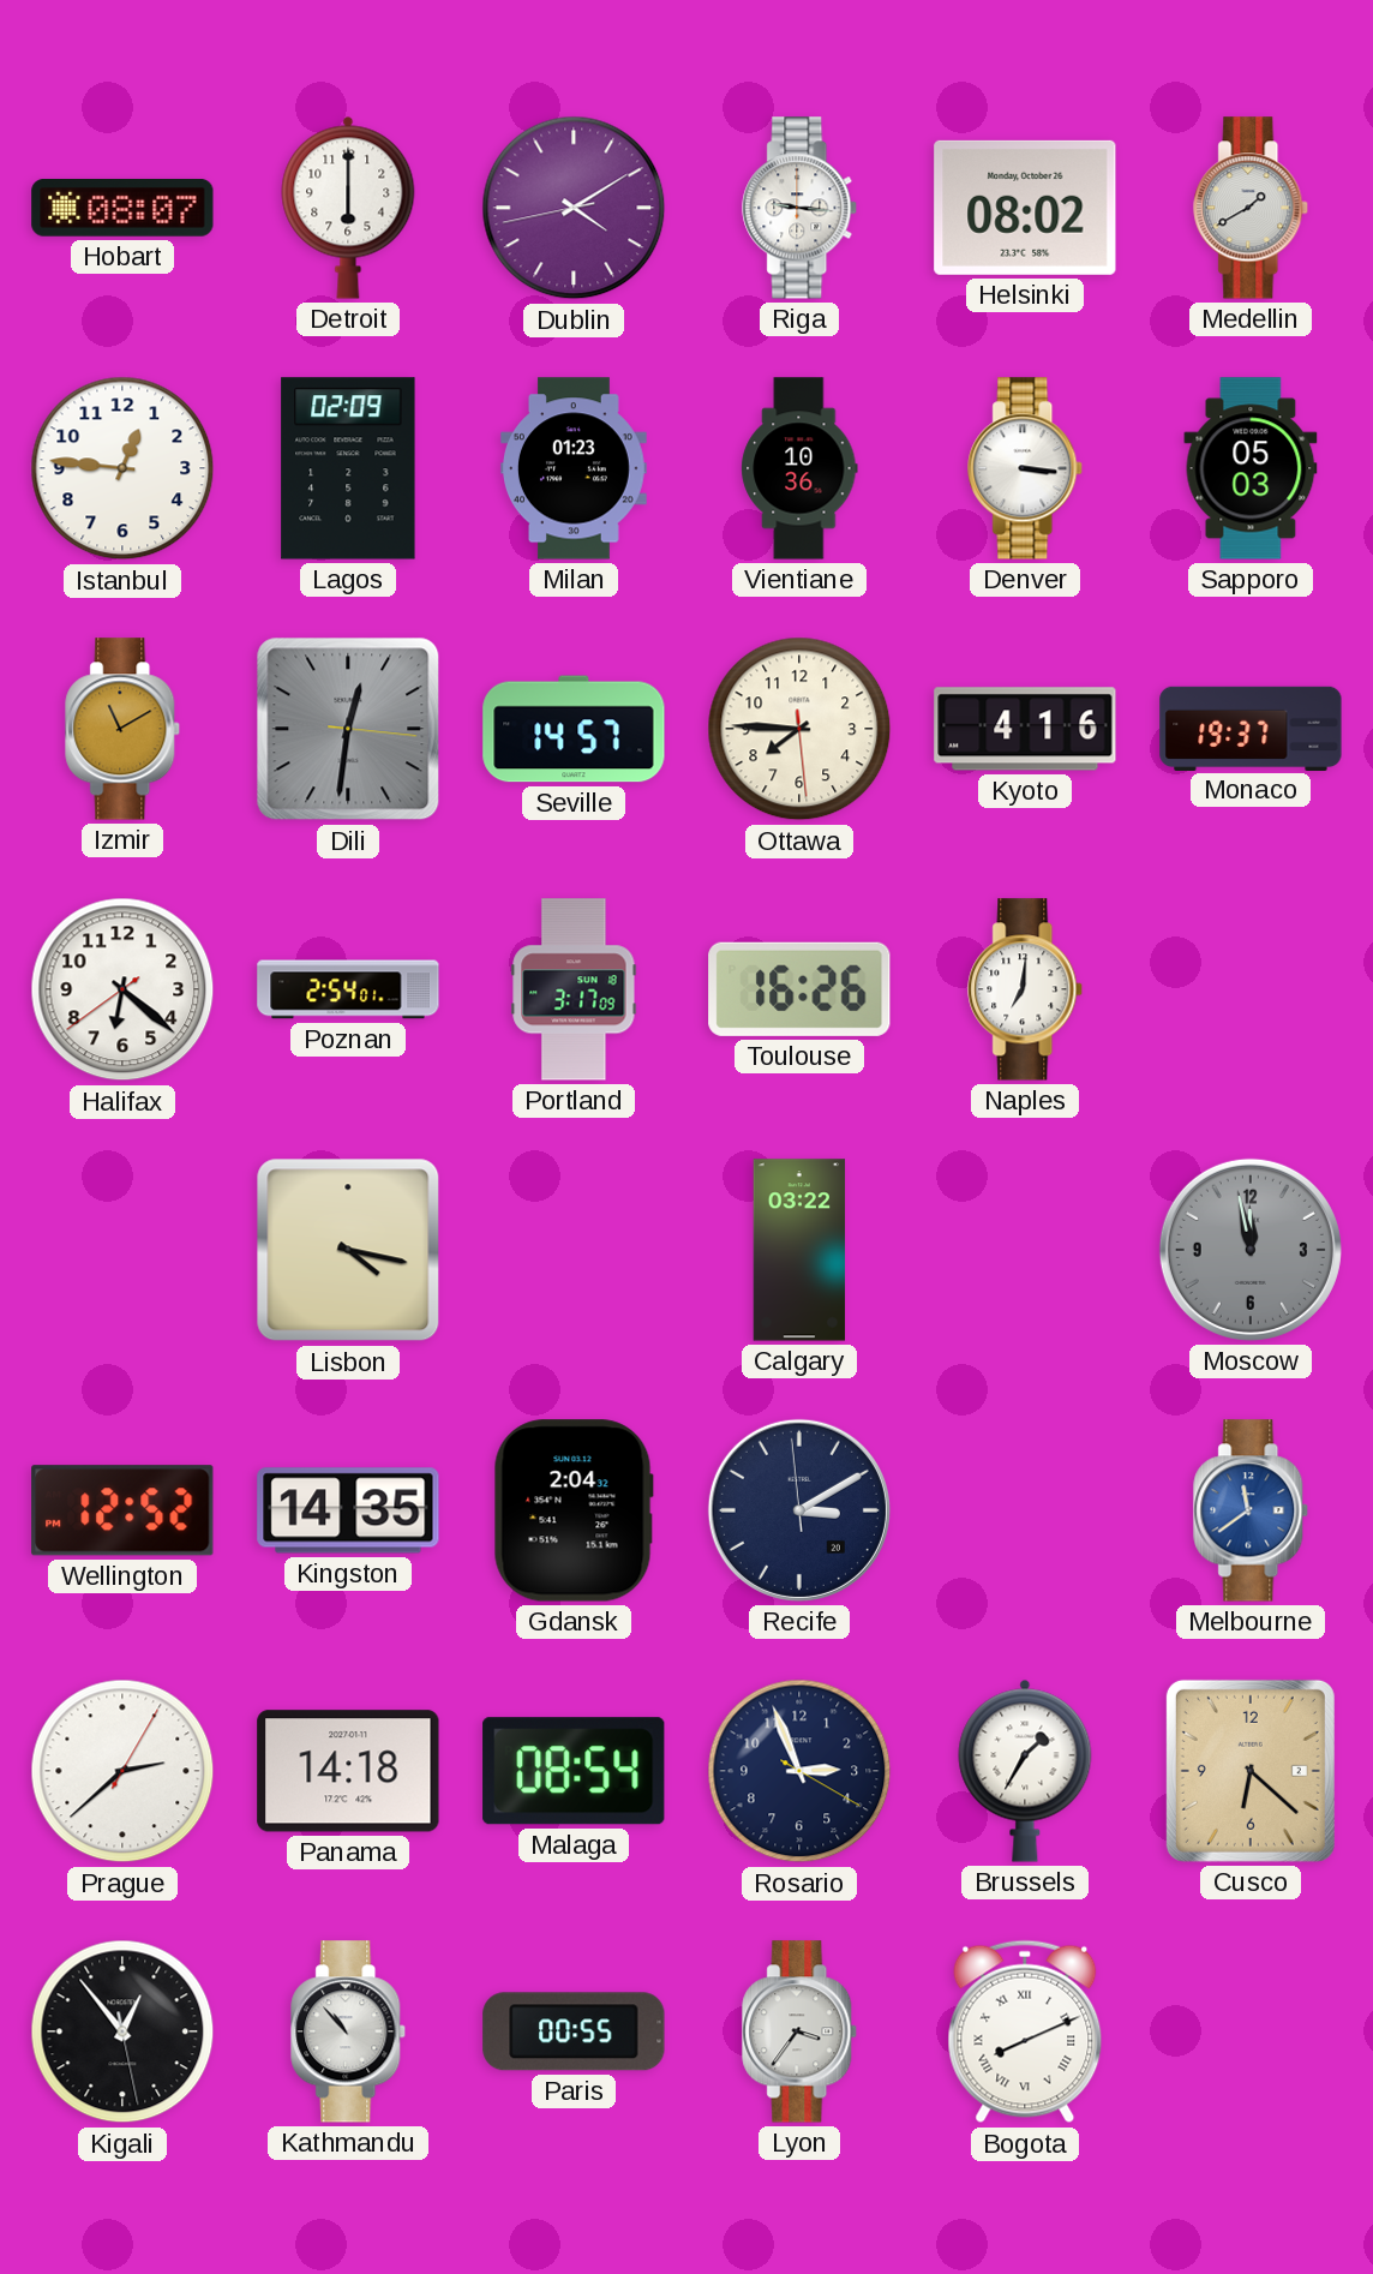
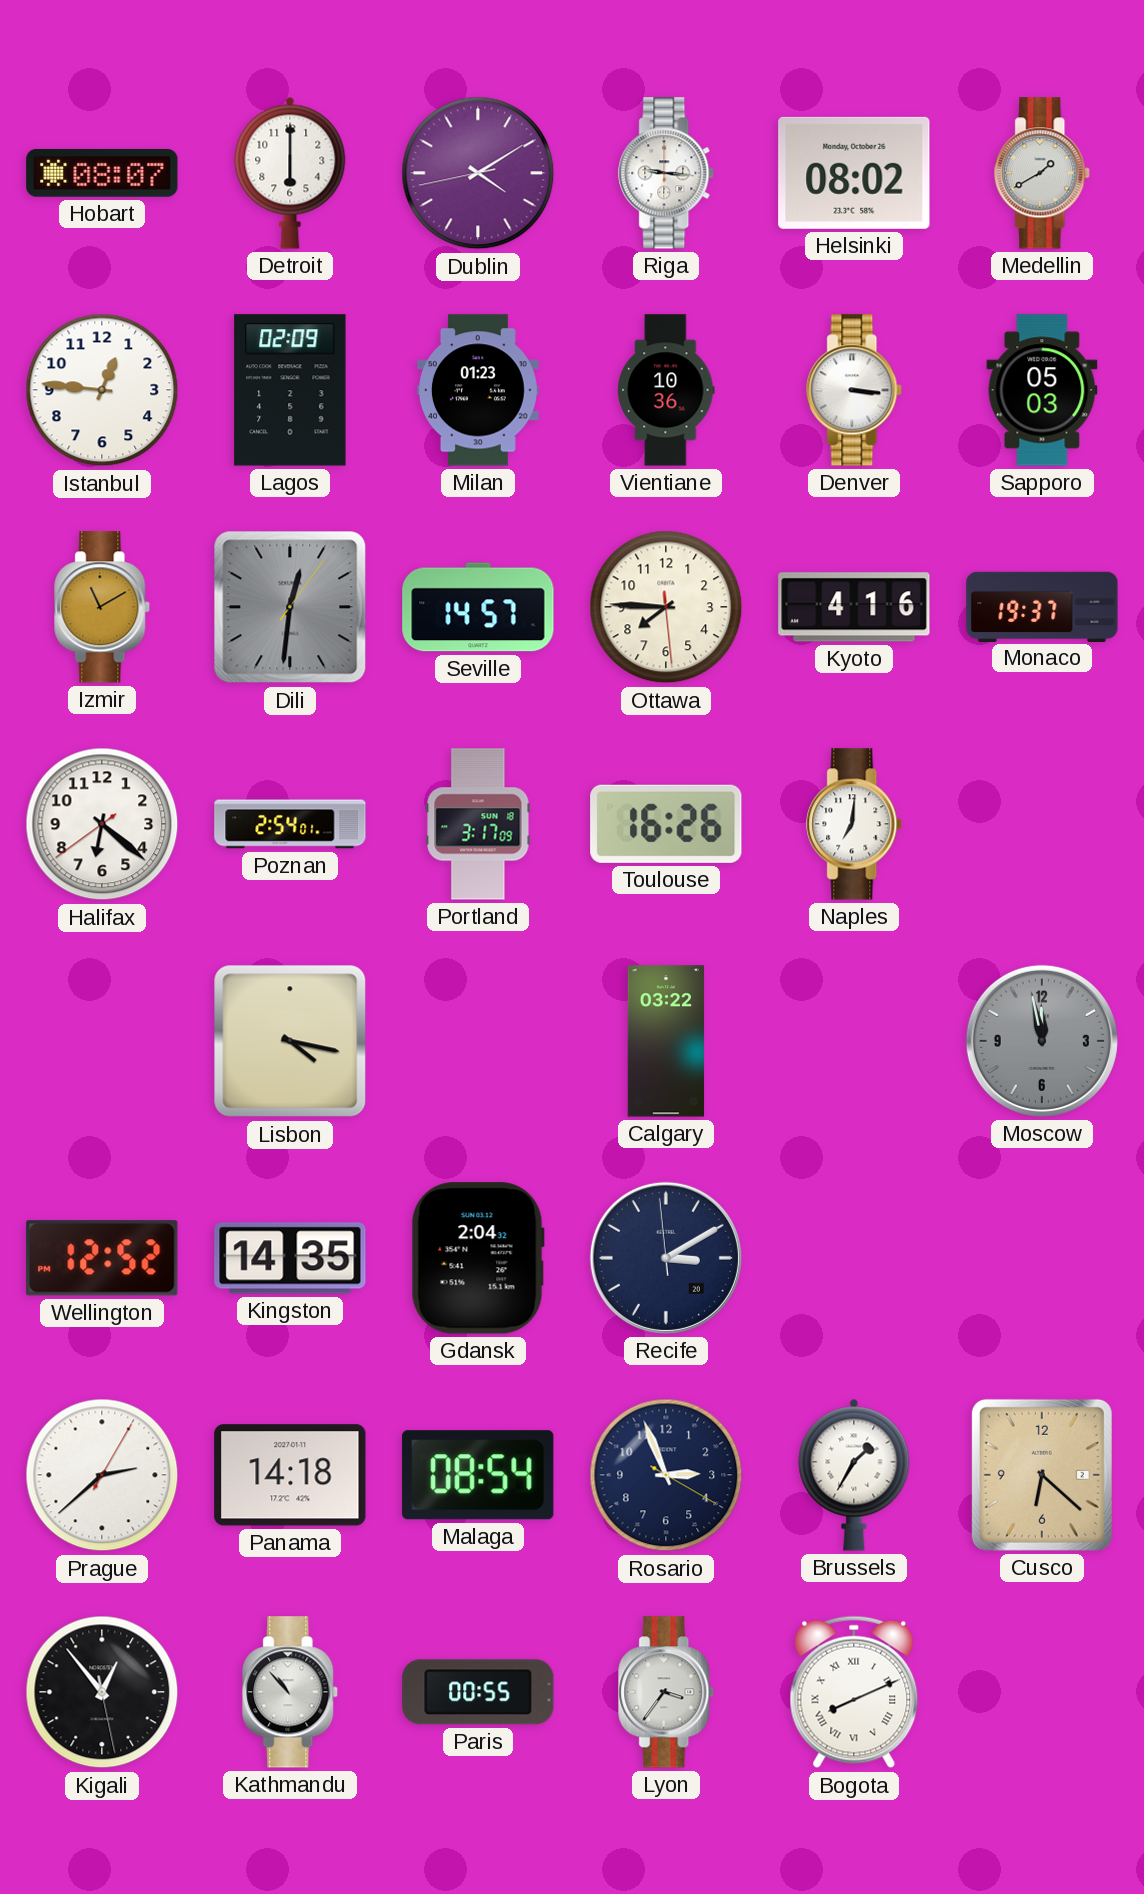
Dili: 12:31:16 -> 12:31:06
Melbourne: 11:39 -> none
